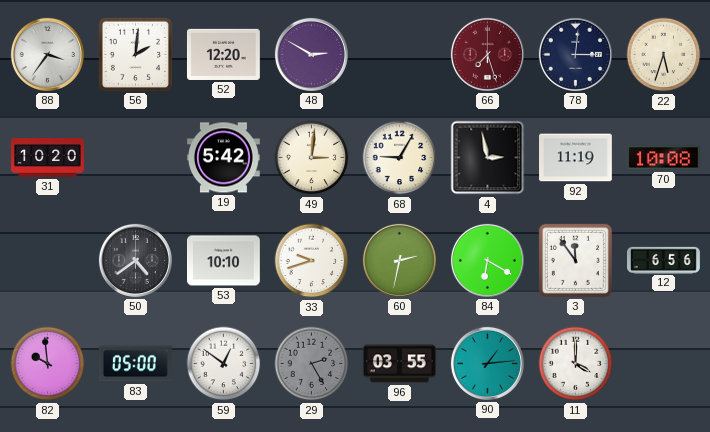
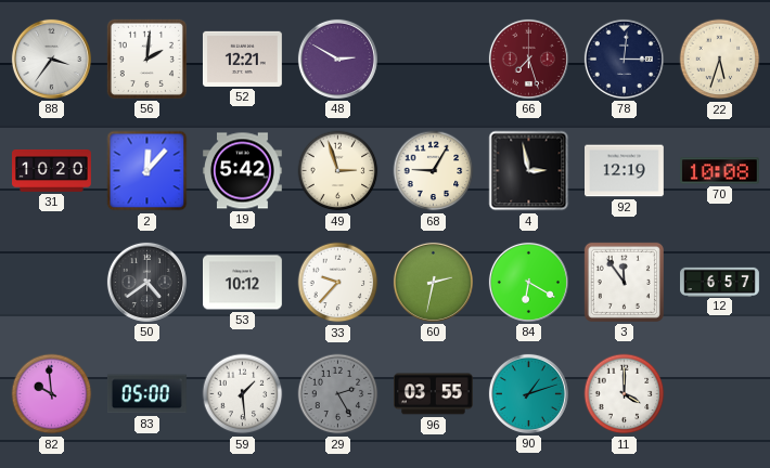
52: 12:20 -> 12:21
2: none -> 12:07
49: 3:01 -> 2:57
92: 11:19 -> 12:19
53: 10:10 -> 10:12
33: 9:42 -> 9:37
12: 6:56 -> 6:57
59: 12:51 -> 1:29
90: 1:14 -> 1:12
